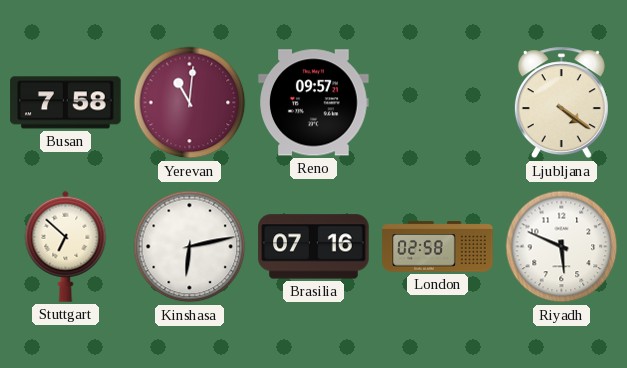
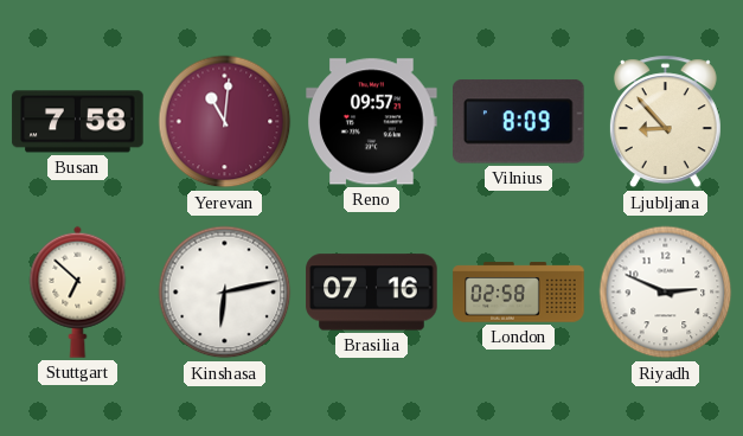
Vilnius: none -> 8:09
Ljubljana: 4:21 -> 8:53
Riyadh: 5:49 -> 2:49
